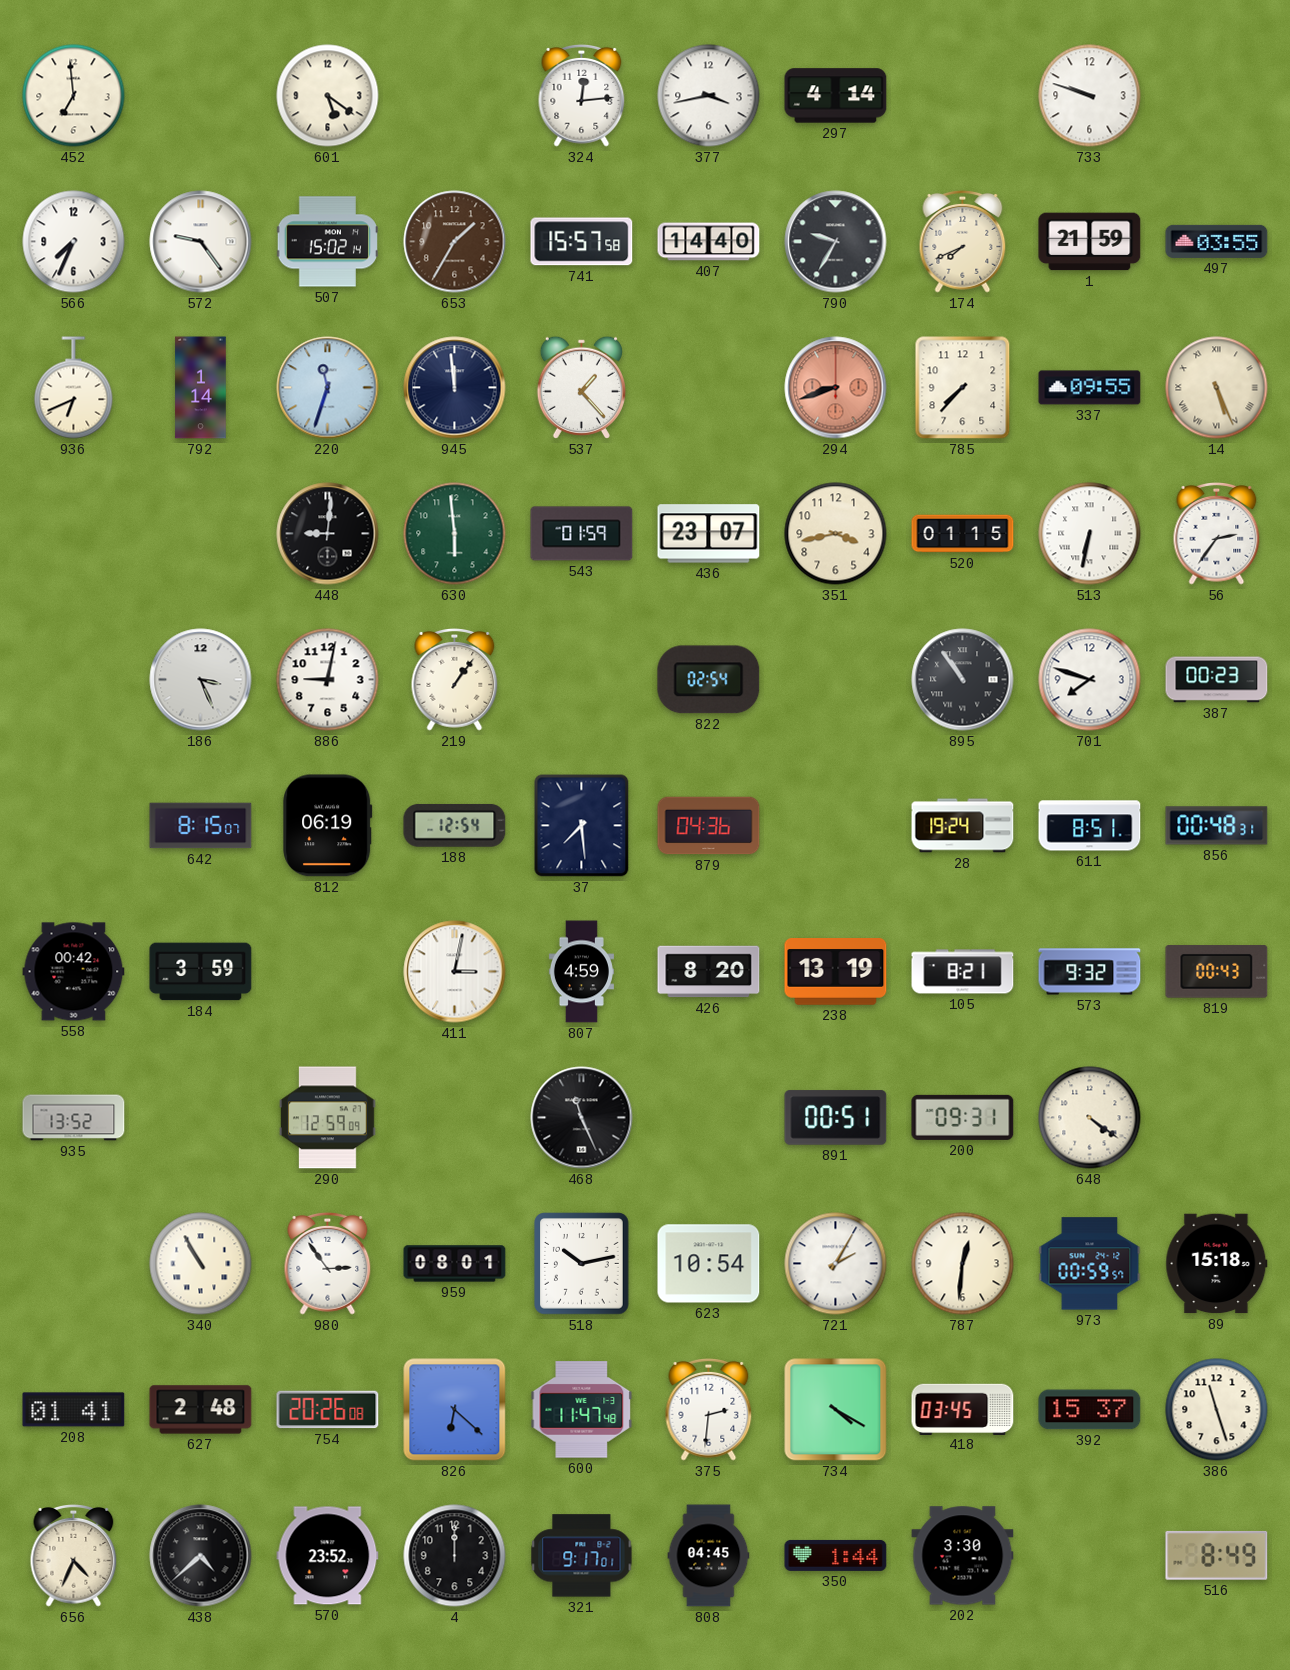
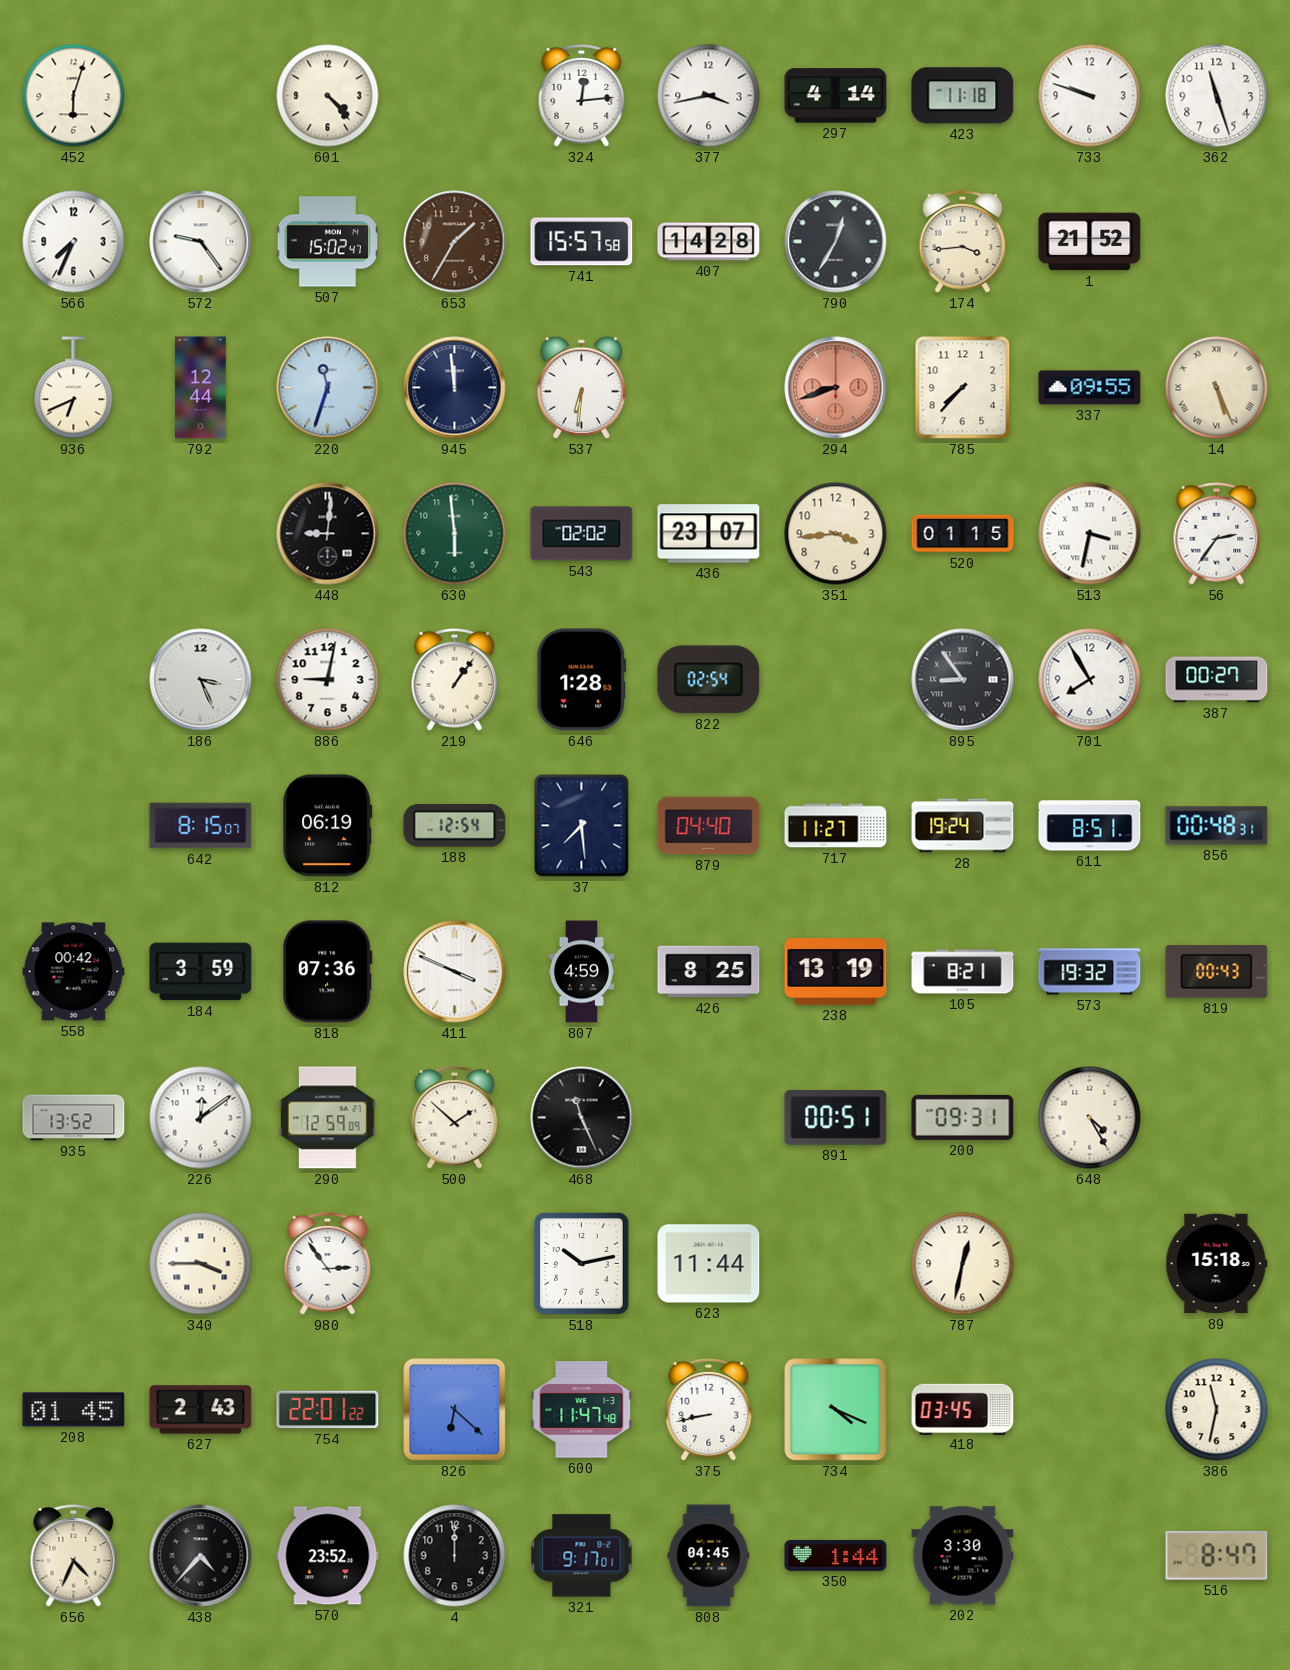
452: 6:59 -> 6:03
601: 5:21 -> 4:23
423: none -> 11:18
362: none -> 11:27
507: 15:02:14 -> 15:02:47
407: 14:40 -> 14:28
790: 9:35 -> 12:35
174: 7:41 -> 3:44
1: 21:59 -> 21:52
497: 03:55 -> none
792: 1:14 -> 12:44
537: 1:23 -> 6:31
543: 01:59 -> 02:02
351: 3:43 -> 3:44
513: 6:32 -> 3:32
646: none -> 1:28
895: 10:54 -> 8:54
701: 7:48 -> 7:55
387: 00:23 -> 00:27
879: 04:36 -> 04:40
717: none -> 11:27
818: none -> 07:36
411: 3:02 -> 3:49
426: 8:20 -> 8:25
573: 9:32 -> 19:32
226: none -> 12:09
500: none -> 1:52
648: 4:21 -> 4:25
340: 10:55 -> 3:45
959: 08:01 -> none
623: 10:54 -> 11:44
721: 2:05 -> none
787: 12:31 -> 12:32
973: 00:59 -> none
208: 01:41 -> 01:45
627: 2:48 -> 2:43
754: 20:26 -> 22:01
375: 2:31 -> 8:43
734: 4:20 -> 4:19
392: 15:37 -> none
386: 11:27 -> 11:32
438: 4:38 -> 4:37
516: 8:49 -> 8:47
